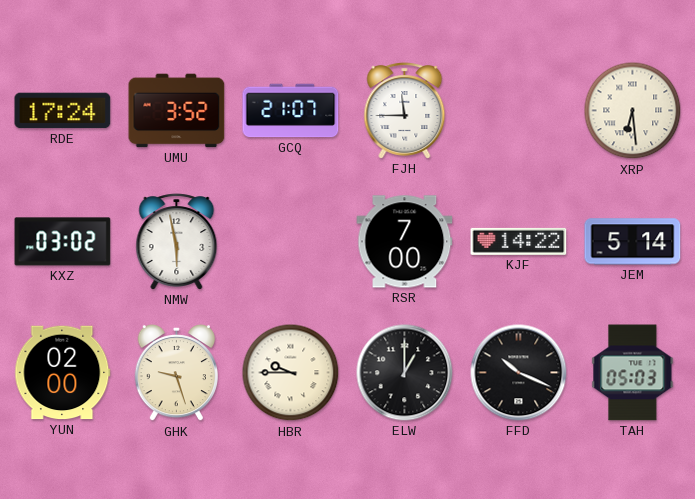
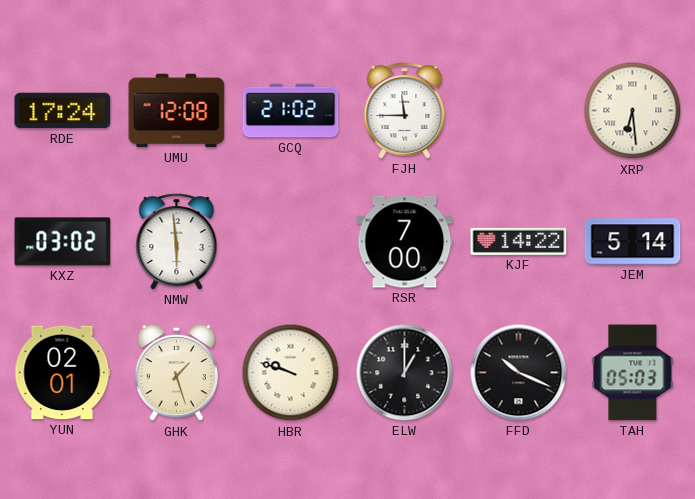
UMU: 3:52 -> 12:08
GCQ: 21:07 -> 21:02
NMW: 5:58 -> 5:59
YUN: 02:00 -> 02:01
GHK: 9:27 -> 1:27
HBR: 9:45 -> 9:48
